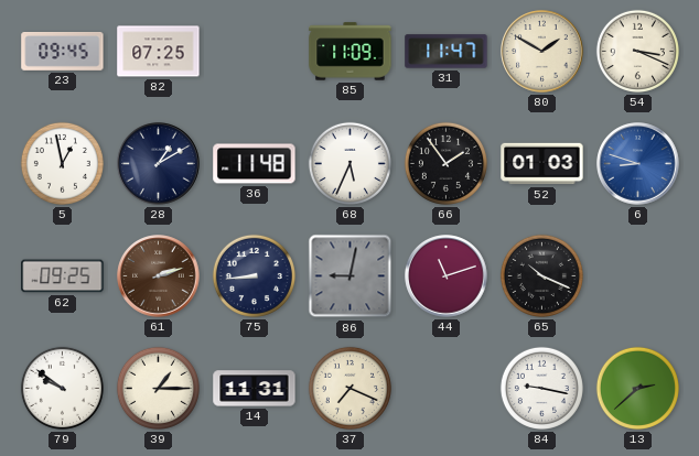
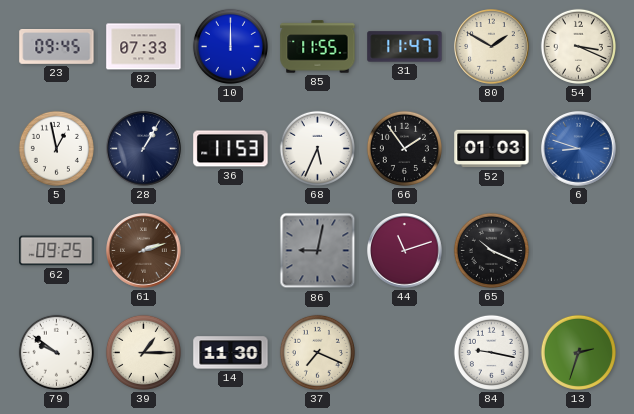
82: 07:25 -> 07:33
10: none -> 12:00
85: 11:09 -> 11:55
28: 1:10 -> 1:05
36: 11:48 -> 11:53
75: 8:44 -> none
14: 11:31 -> 11:30
13: 2:38 -> 2:33
